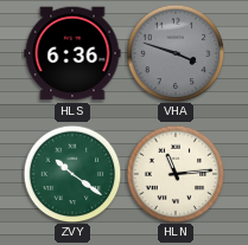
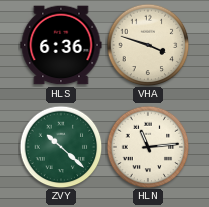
VHA dial: grey -> cream
ZVY: 10:21 -> 10:22
